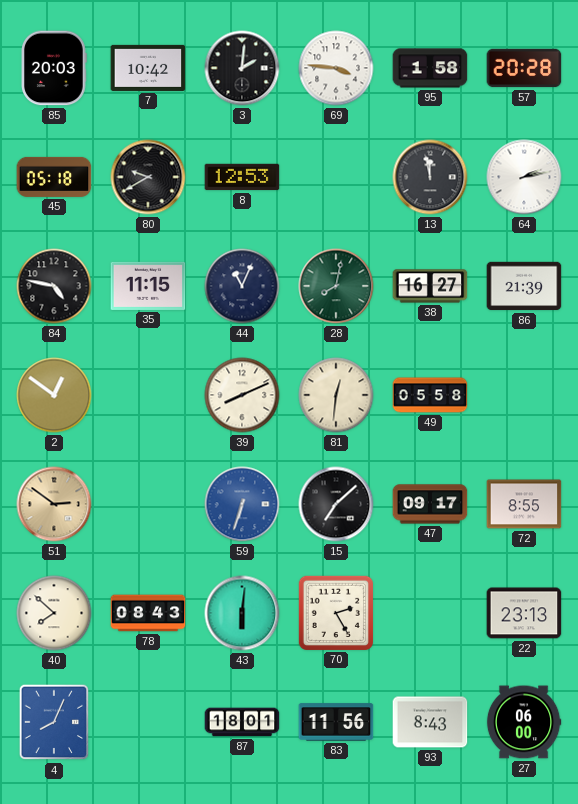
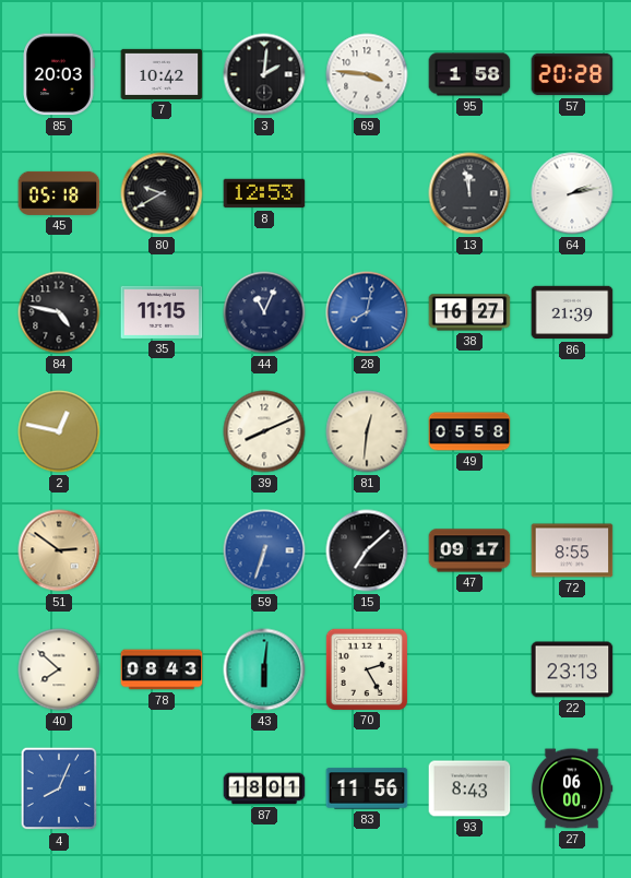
28 dial: green -> blue
2: 12:51 -> 12:47
